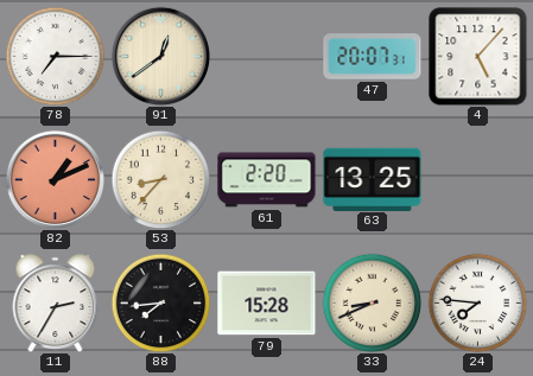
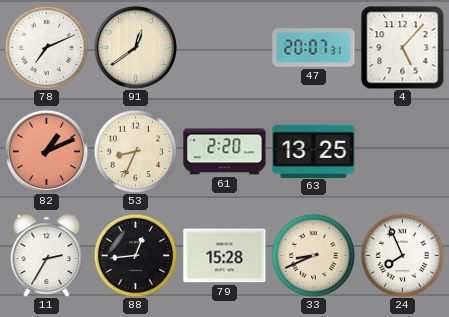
78: 7:15 -> 7:11
53: 8:37 -> 8:34
88: 7:44 -> 12:44
24: 7:46 -> 7:56
